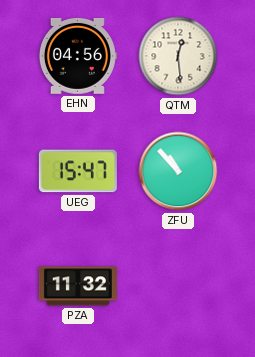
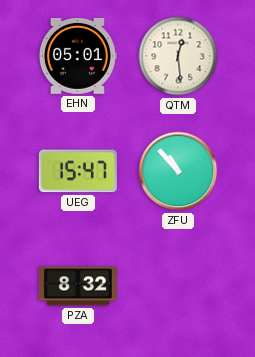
EHN: 04:56 -> 05:01
PZA: 11:32 -> 8:32
